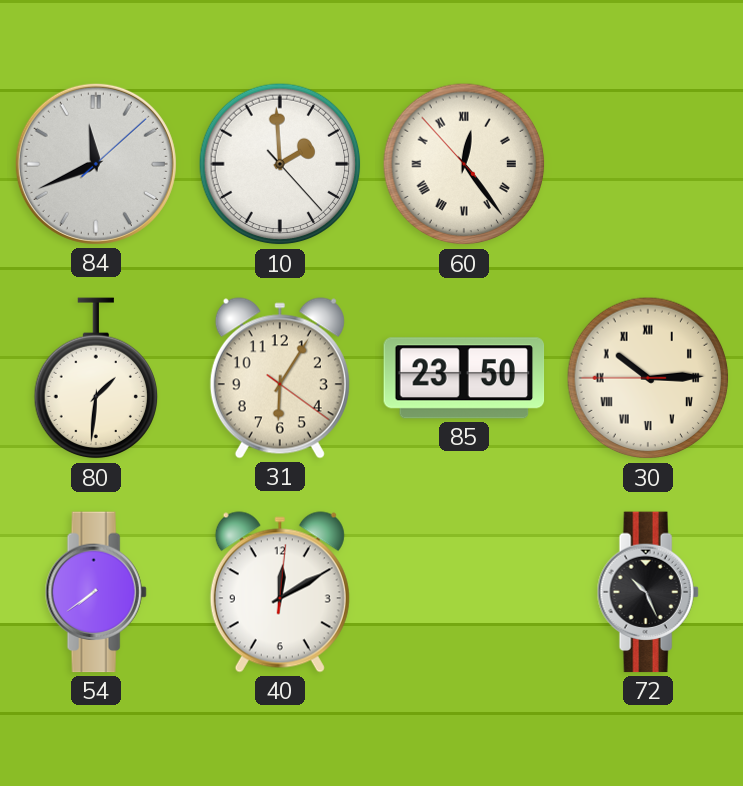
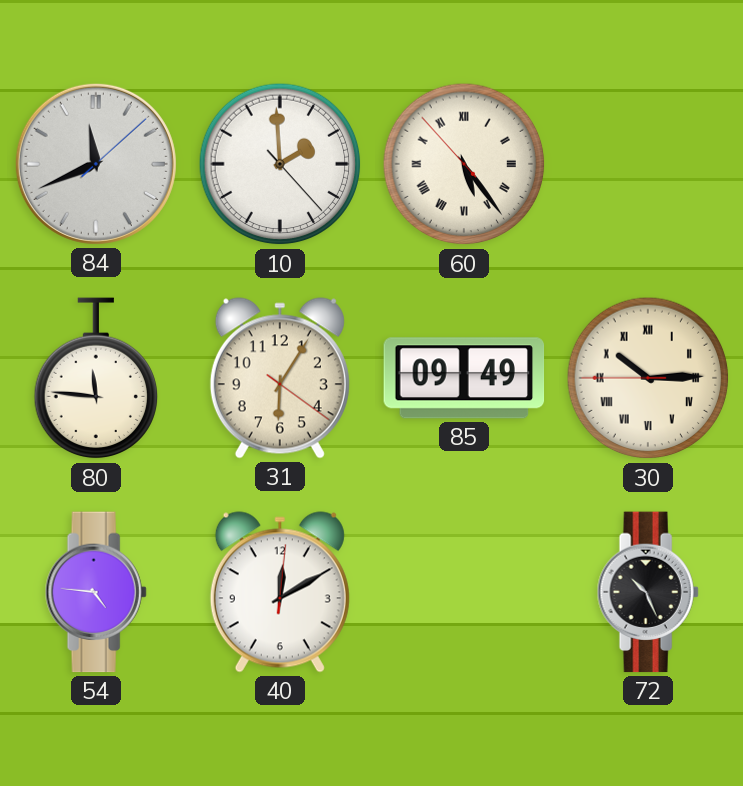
60: 12:23 -> 5:23
80: 1:31 -> 11:46
85: 23:50 -> 09:49
54: 7:39 -> 4:46
